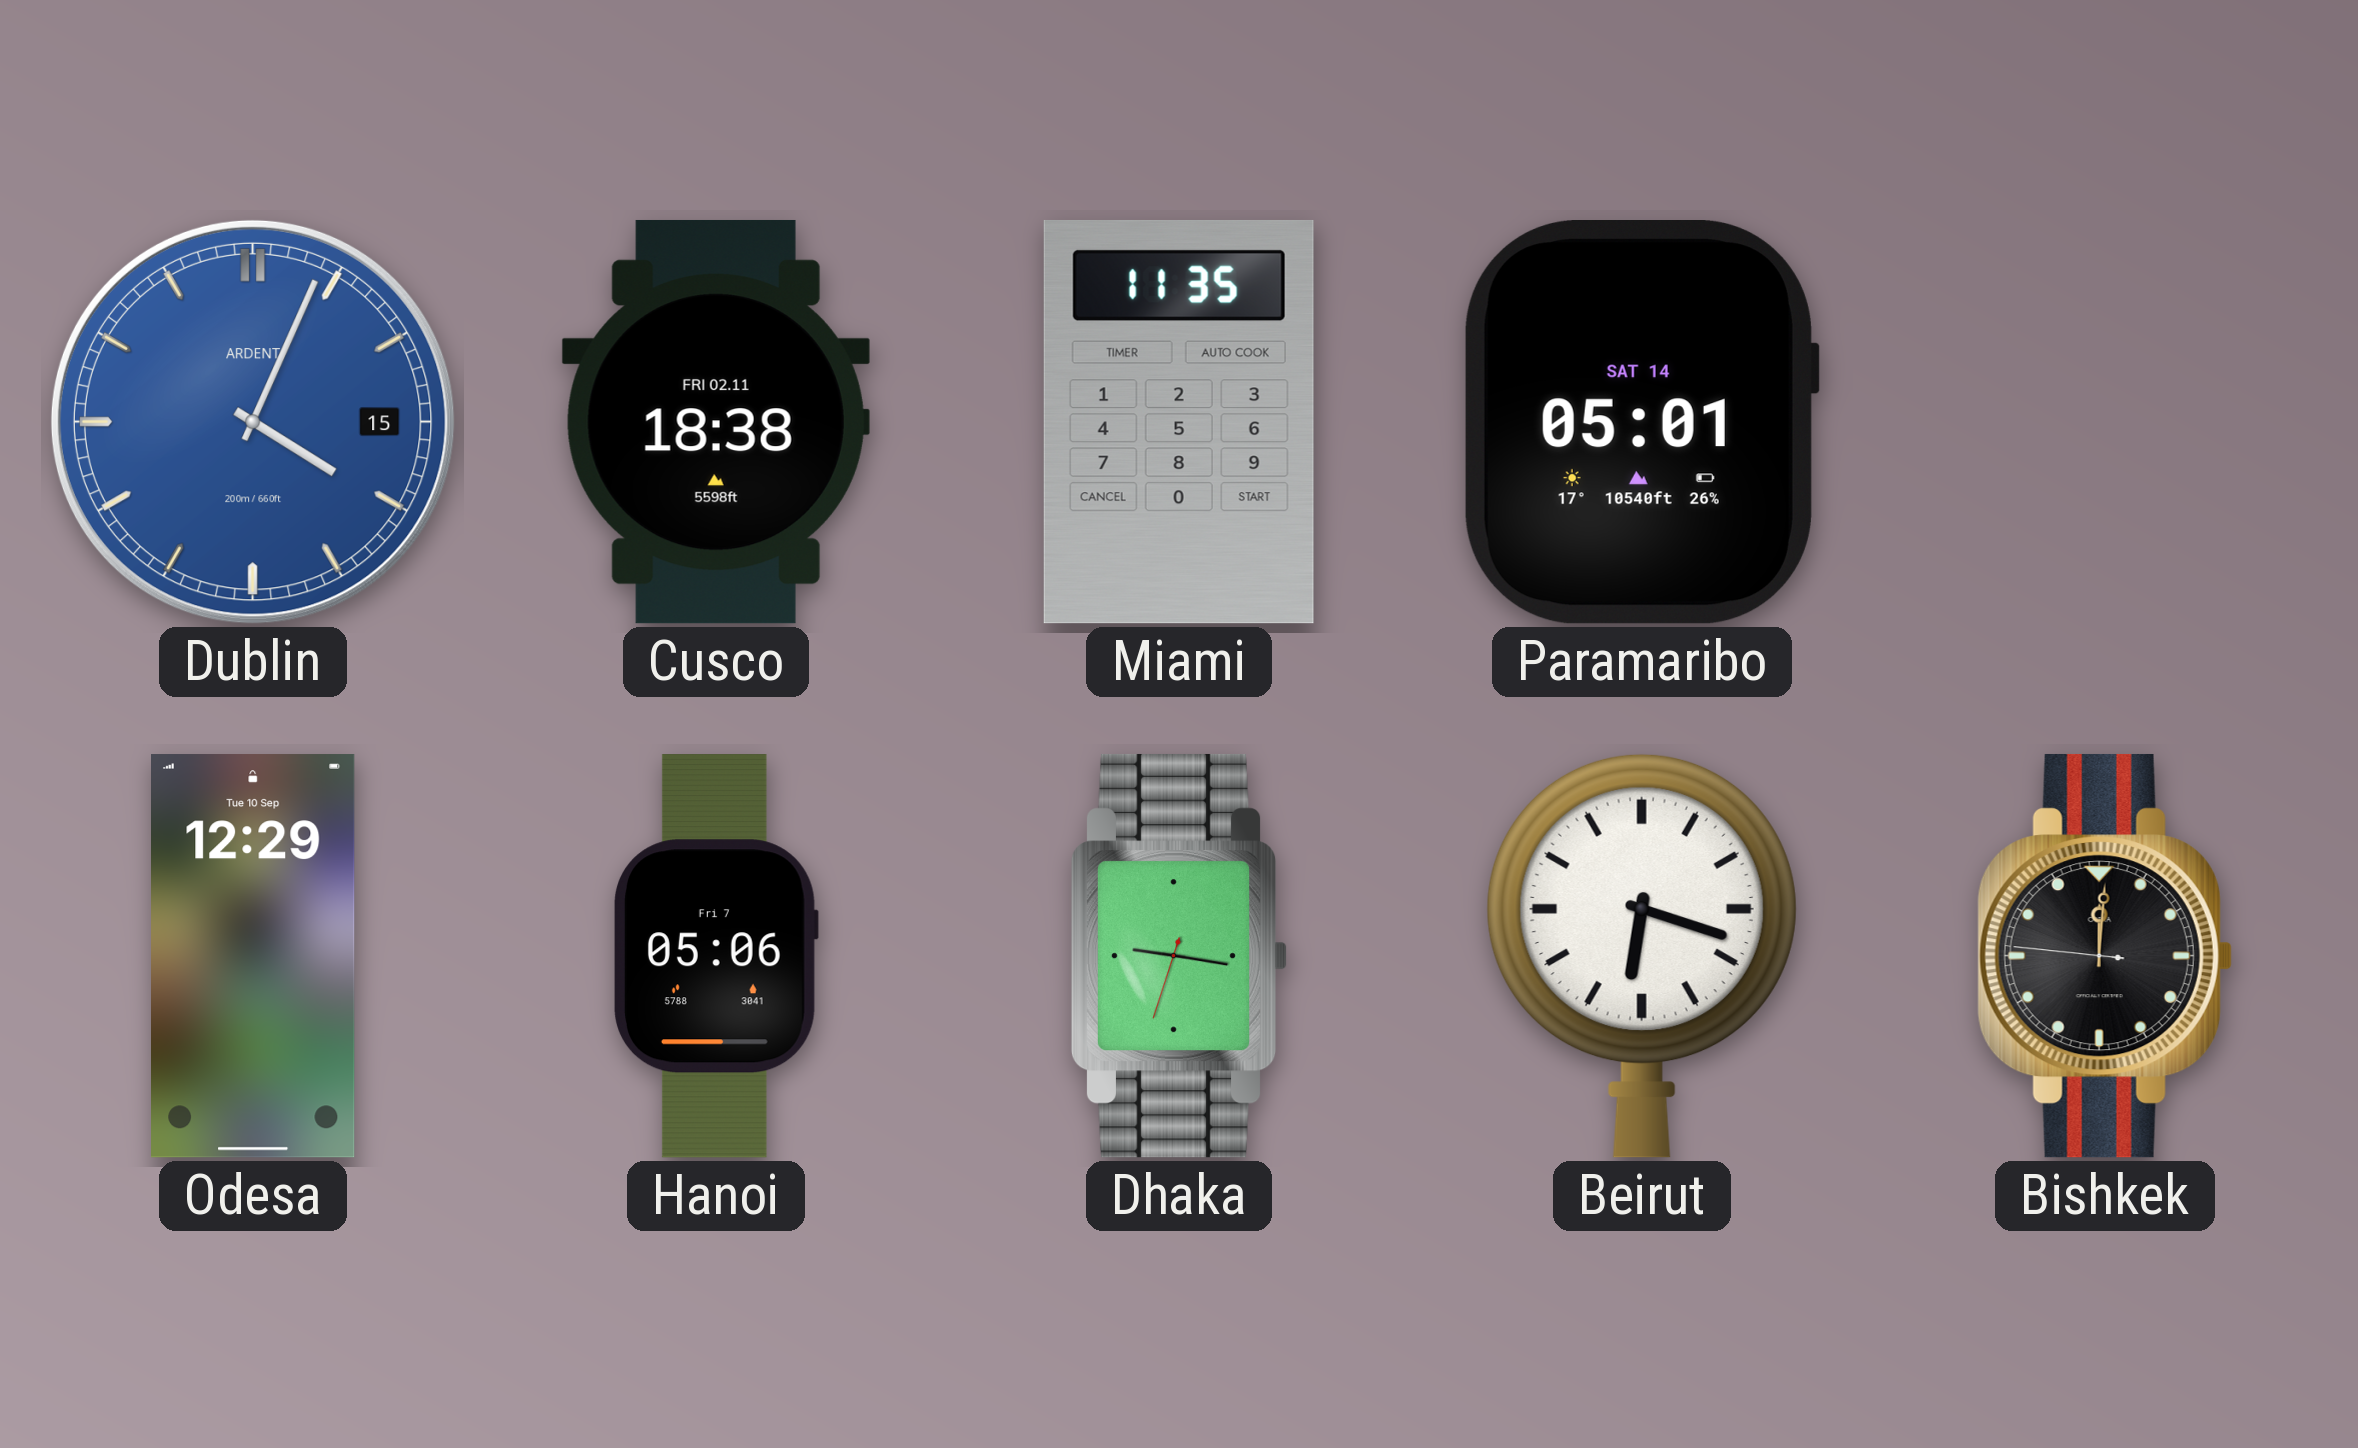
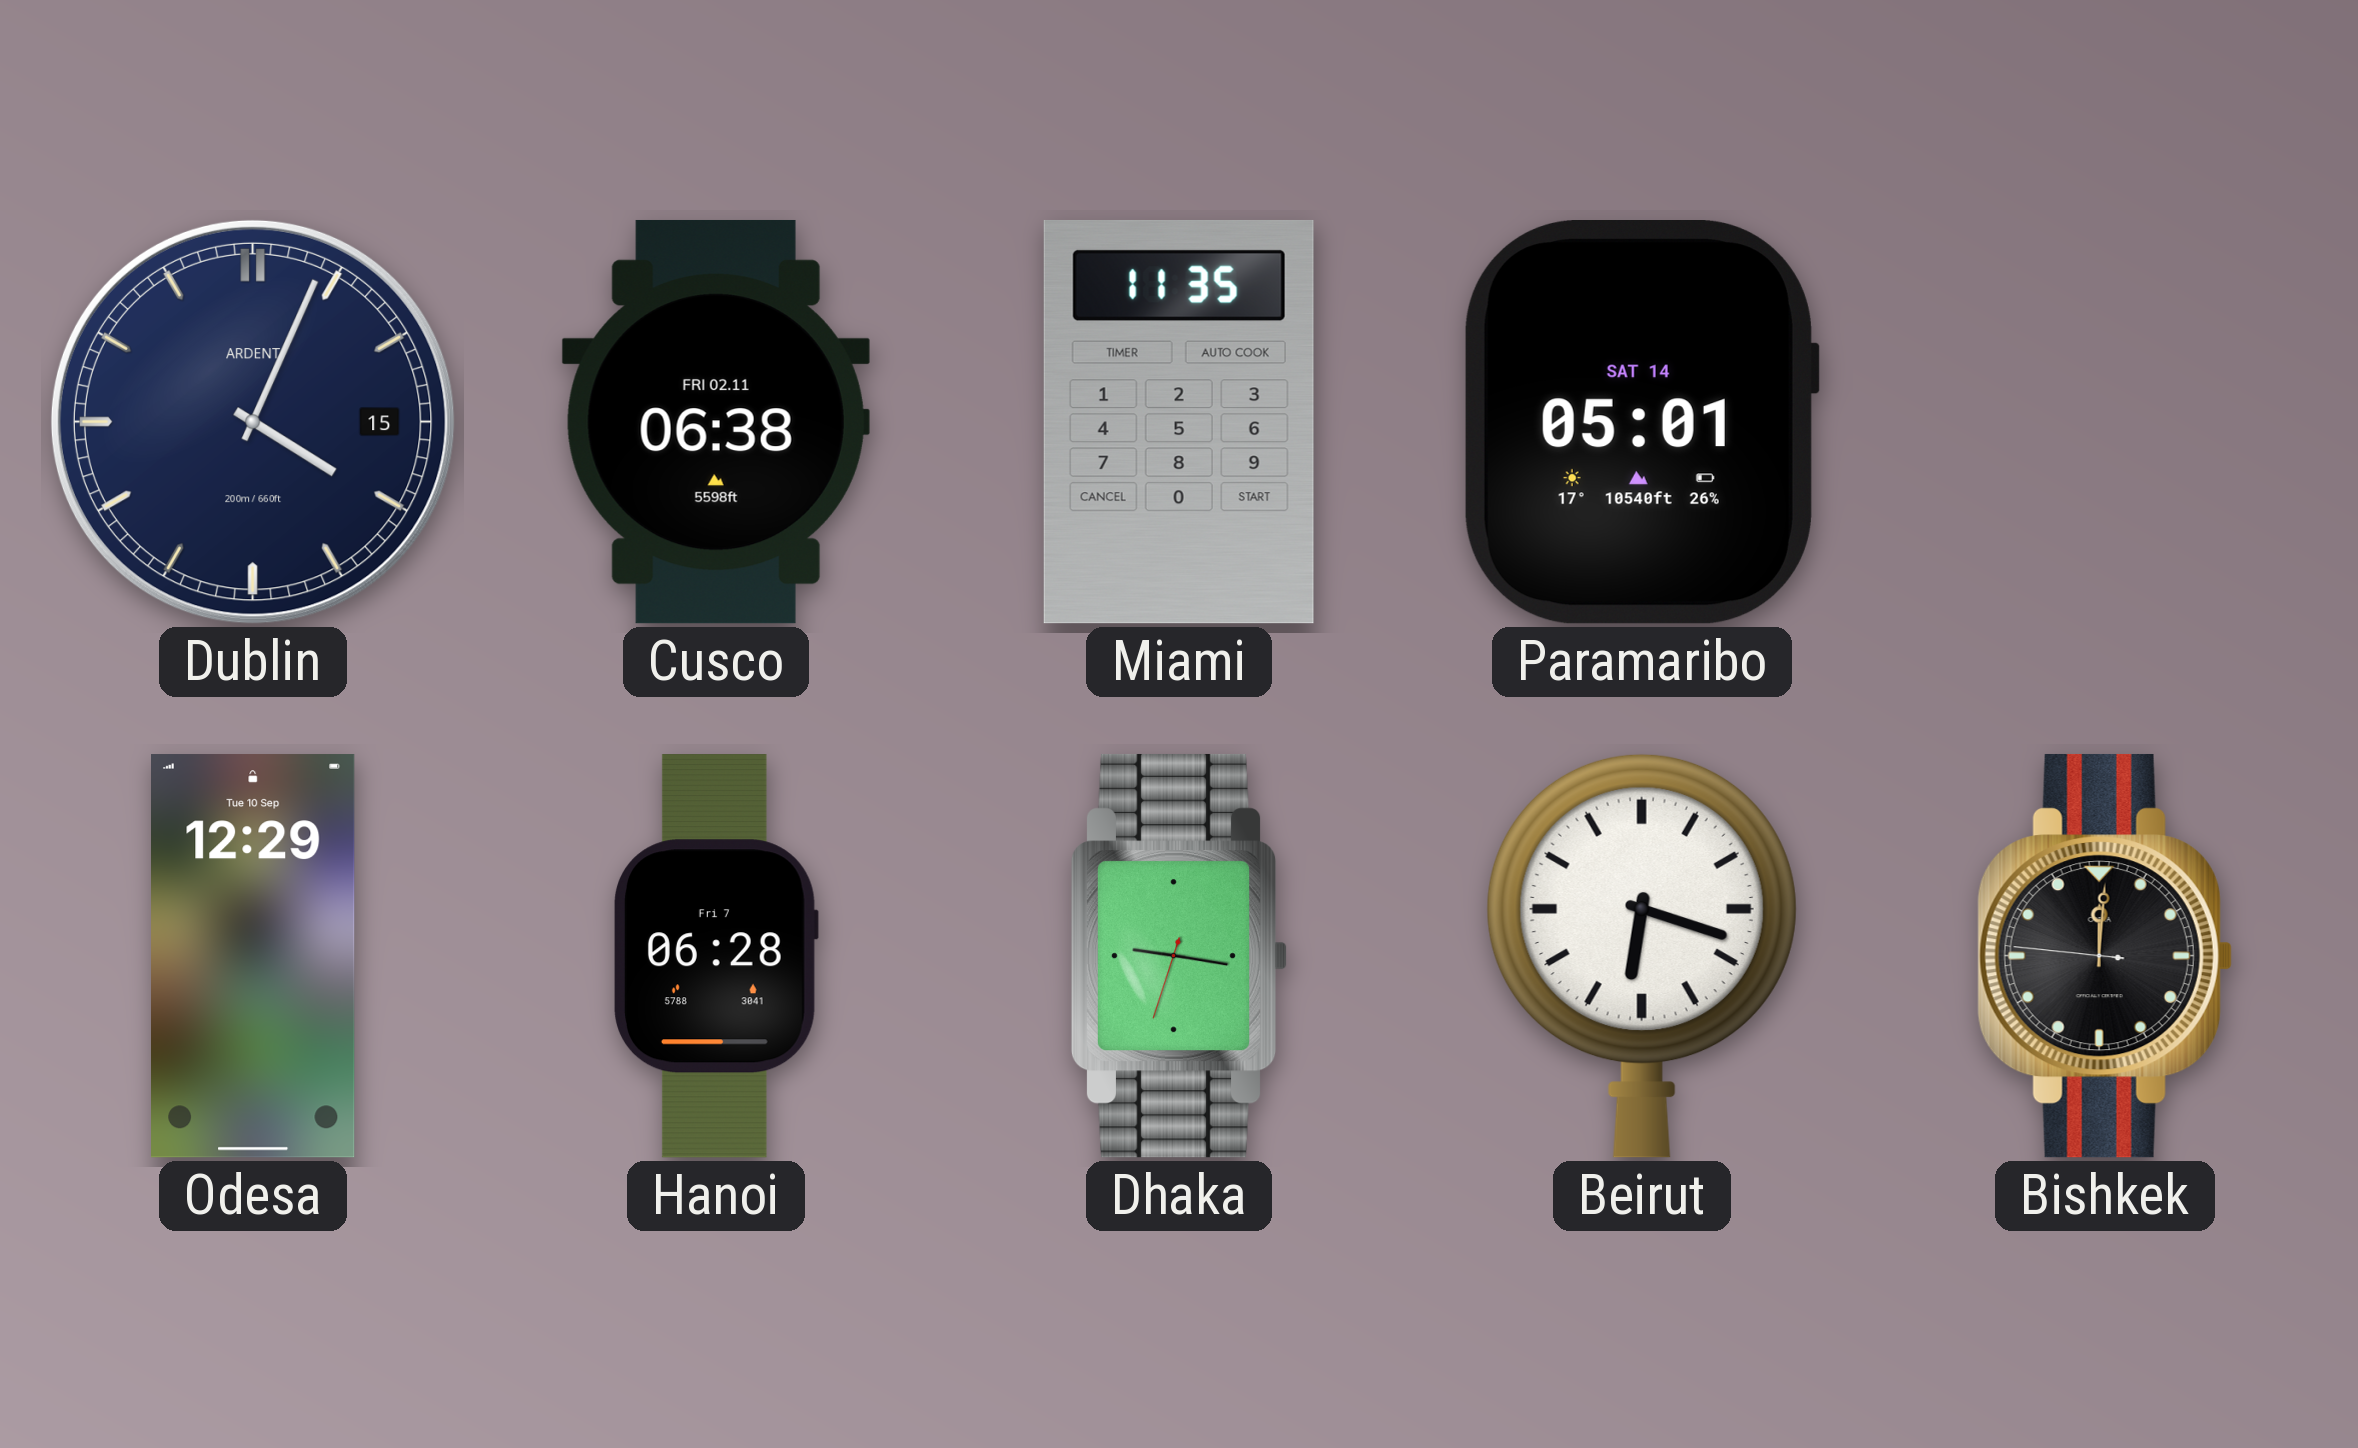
Dublin dial: blue -> navy
Cusco: 18:38 -> 06:38
Hanoi: 05:06 -> 06:28
